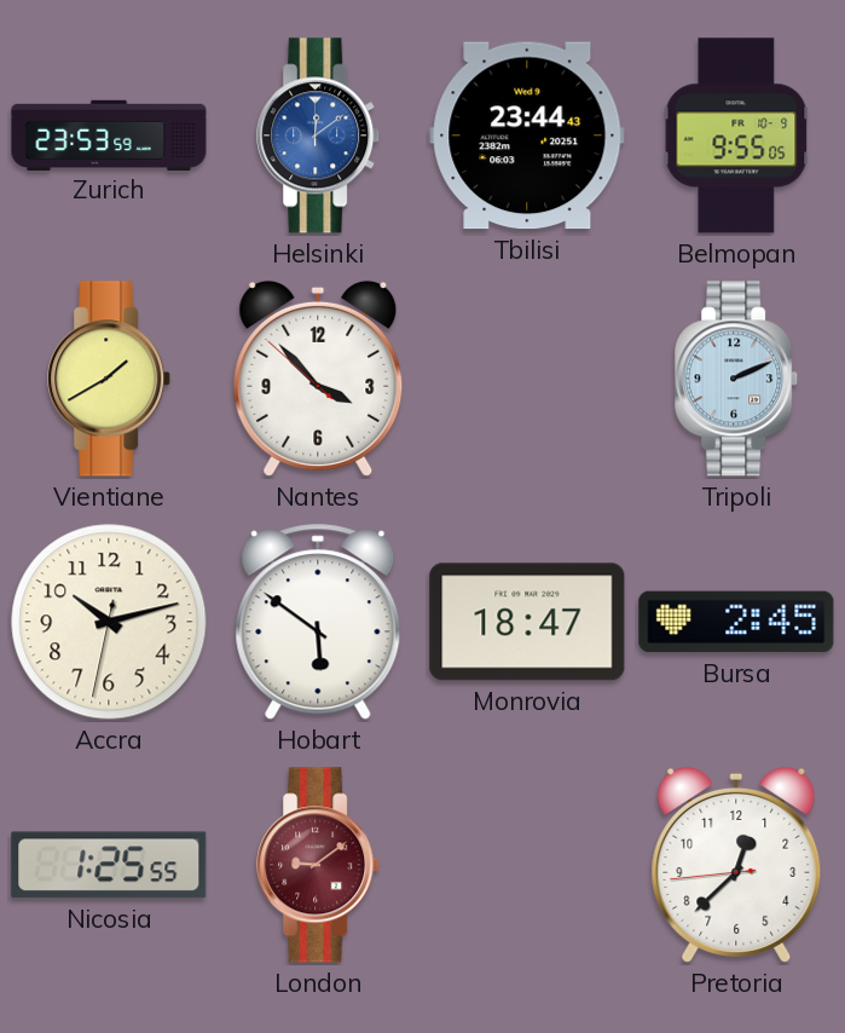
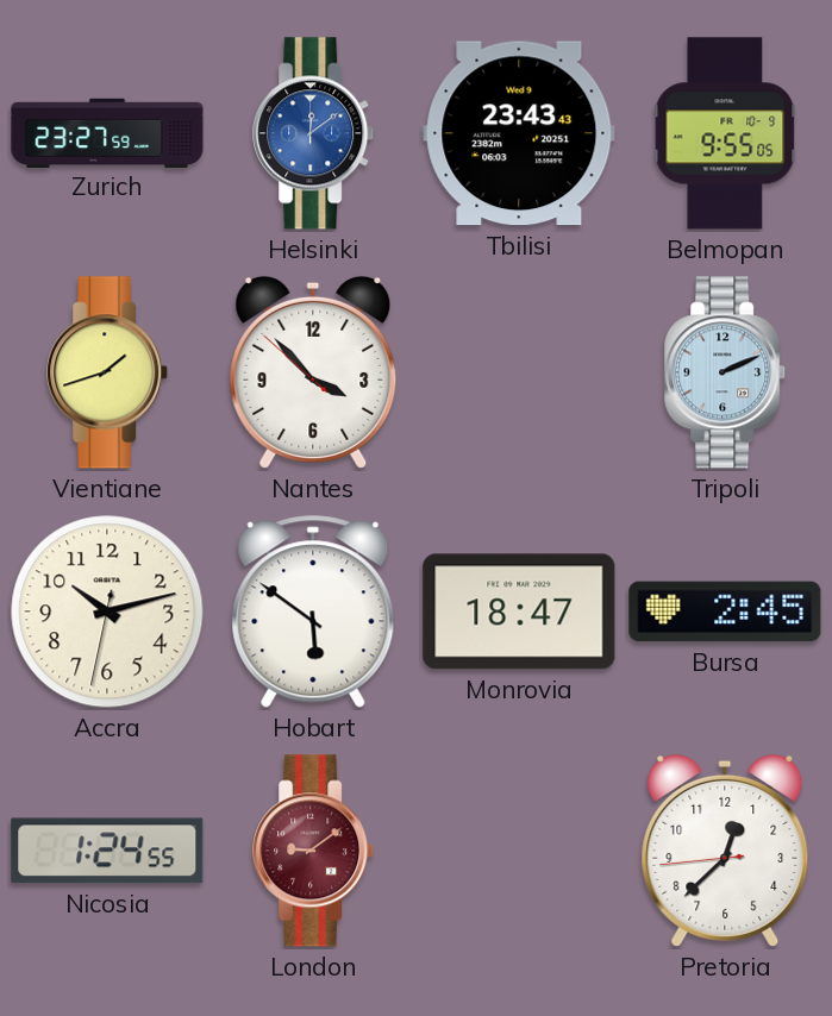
Zurich: 23:53 -> 23:27
Tbilisi: 23:44 -> 23:43
Vientiane: 1:40 -> 1:42
Nicosia: 1:25 -> 1:24
